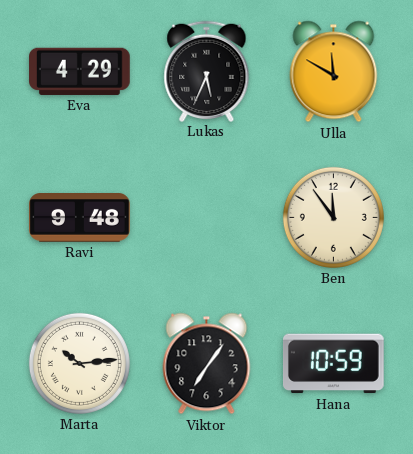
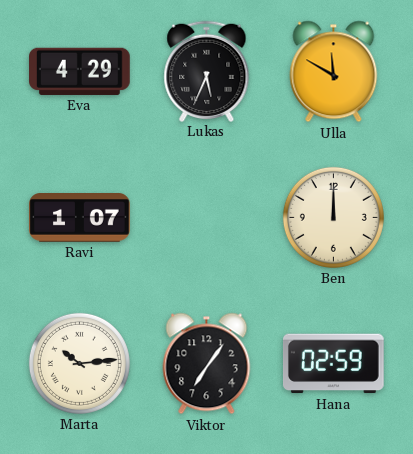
Ravi: 9:48 -> 1:07
Ben: 11:54 -> 12:00
Hana: 10:59 -> 02:59
